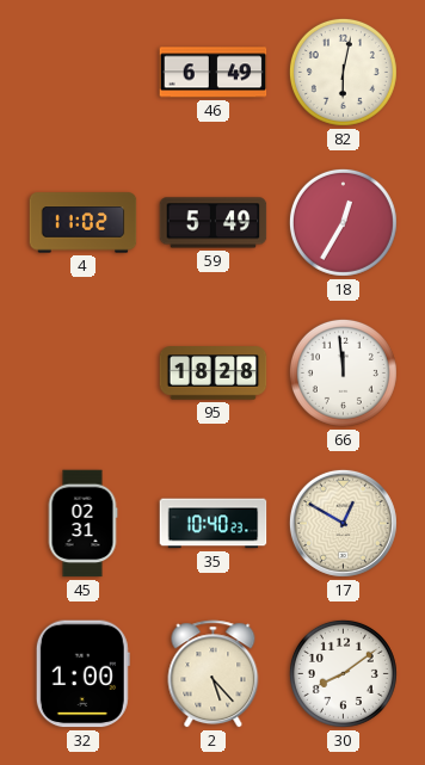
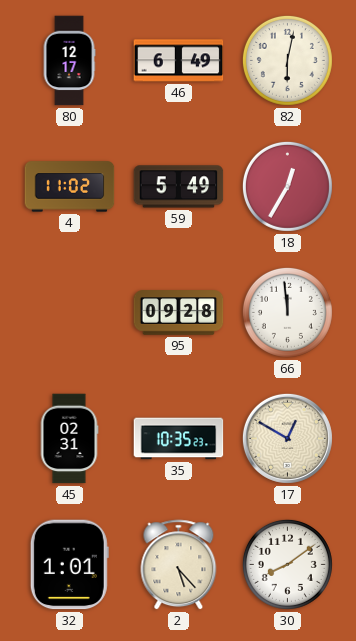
80: none -> 12:17
95: 18:28 -> 09:28
35: 10:40 -> 10:35
32: 1:00 -> 1:01
